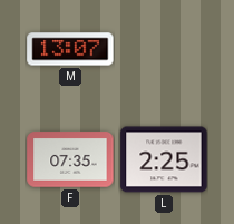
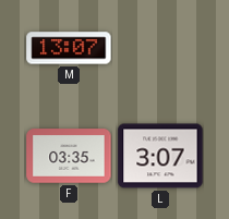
F: 07:35 -> 03:35
L: 2:25 -> 3:07
